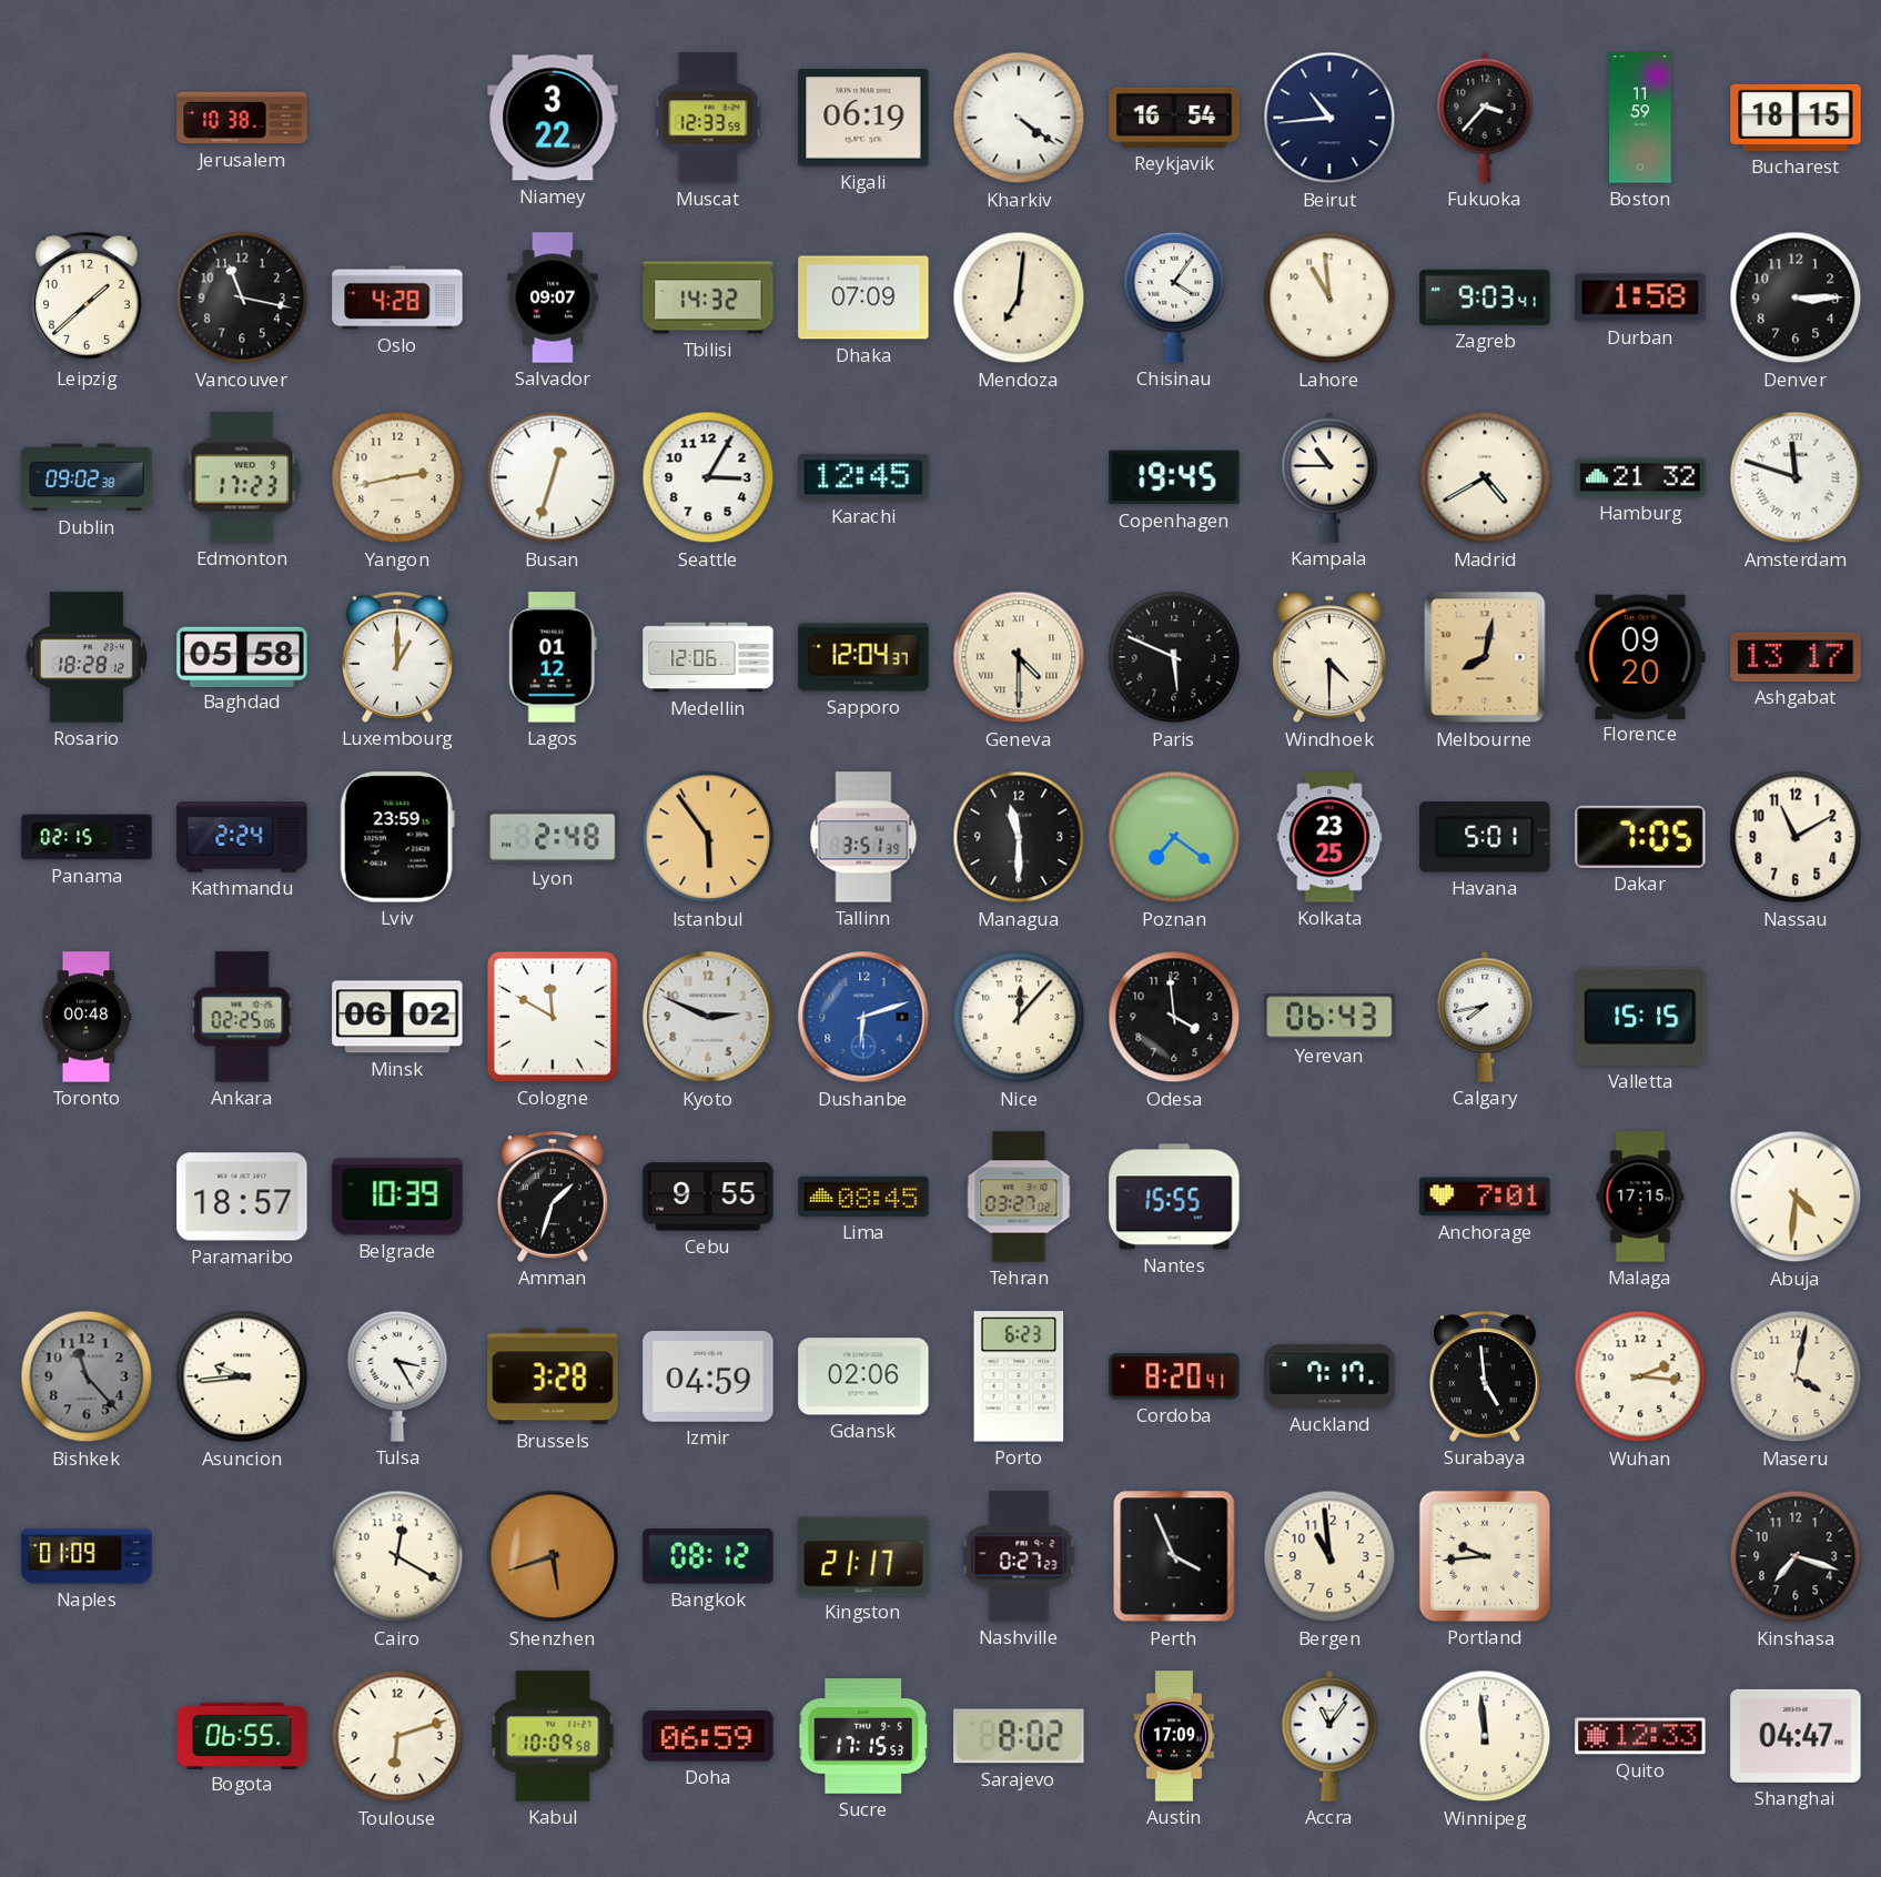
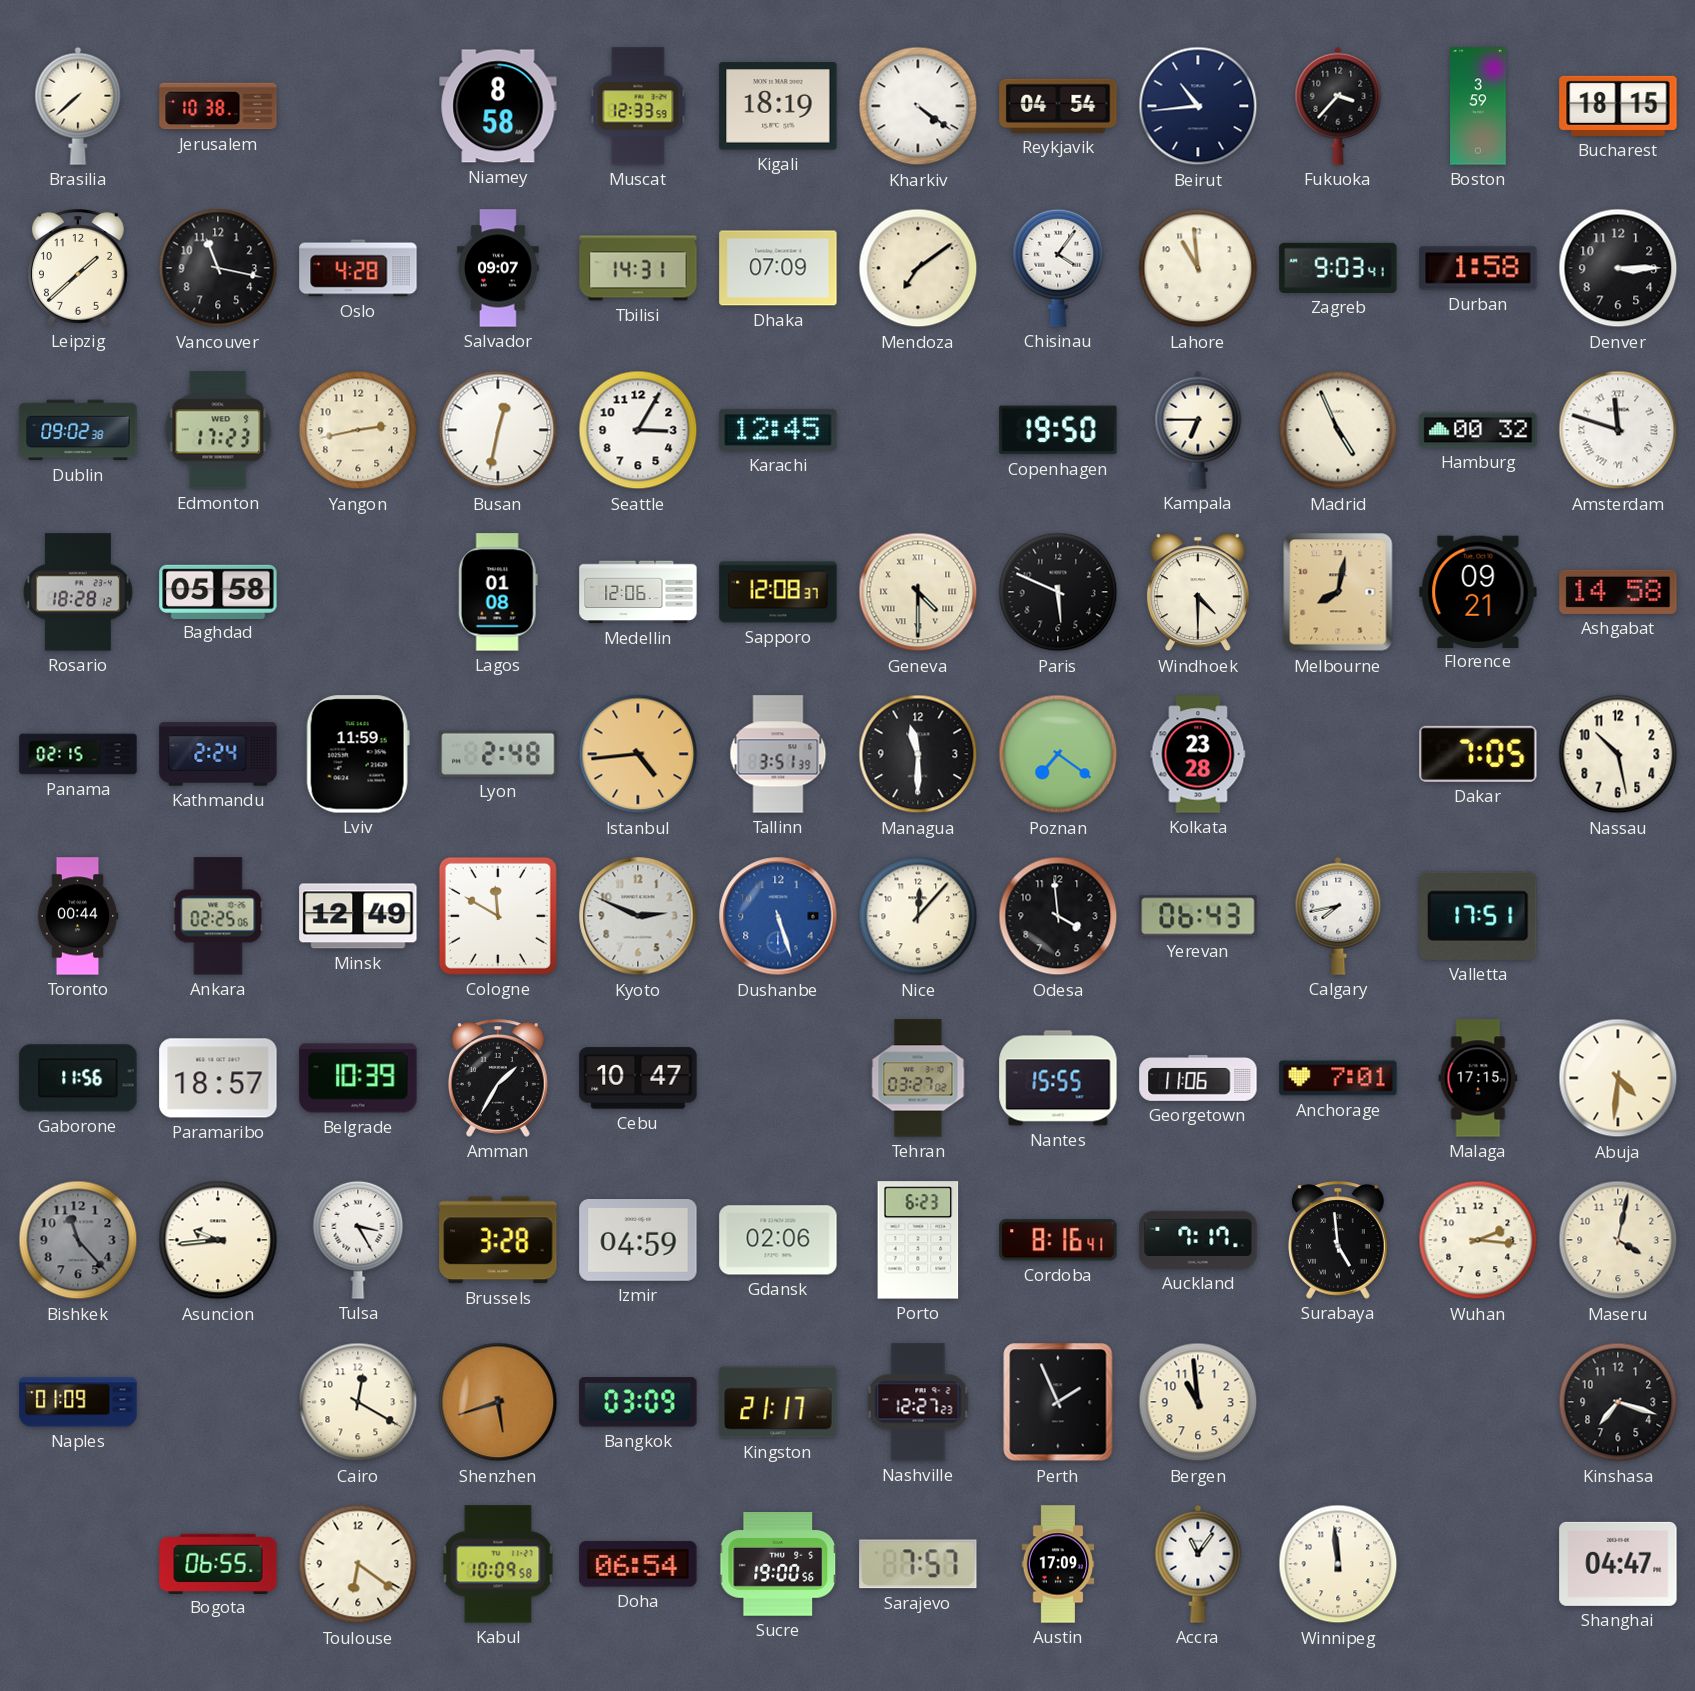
Brasilia: none -> 7:38
Niamey: 3:22 -> 8:58
Kigali: 06:19 -> 18:19
Reykjavik: 16:54 -> 04:54
Boston: 11:59 -> 3:59
Tbilisi: 14:32 -> 14:31
Mendoza: 7:01 -> 7:09
Busan: 12:33 -> 12:32
Copenhagen: 19:45 -> 19:50
Kampala: 10:45 -> 6:45
Madrid: 4:40 -> 4:56
Hamburg: 21:32 -> 00:32
Luxembourg: 1:00 -> none
Lagos: 01:12 -> 01:08
Sapporo: 12:04 -> 12:08
Florence: 09:20 -> 09:21
Ashgabat: 13:17 -> 14:58
Lviv: 23:59 -> 11:59
Istanbul: 5:54 -> 4:44
Kolkata: 23:25 -> 23:28
Havana: 5:01 -> none
Nassau: 11:10 -> 10:28
Toronto: 00:48 -> 00:44
Minsk: 06:02 -> 12:49
Dushanbe: 6:12 -> 5:27
Valletta: 15:15 -> 17:51
Gaborone: none -> 11:56
Amman: 1:33 -> 1:35
Cebu: 9:55 -> 10:47
Lima: 08:45 -> none
Georgetown: none -> 11:06
Cordoba: 8:20 -> 8:16
Bangkok: 08:12 -> 03:09
Nashville: 0:27 -> 12:27
Perth: 3:56 -> 1:56
Portland: 9:44 -> none
Toulouse: 6:12 -> 6:21
Doha: 06:59 -> 06:54
Sucre: 17:15 -> 19:00
Sarajevo: 8:02 -> 7:57
Quito: 12:33 -> none
